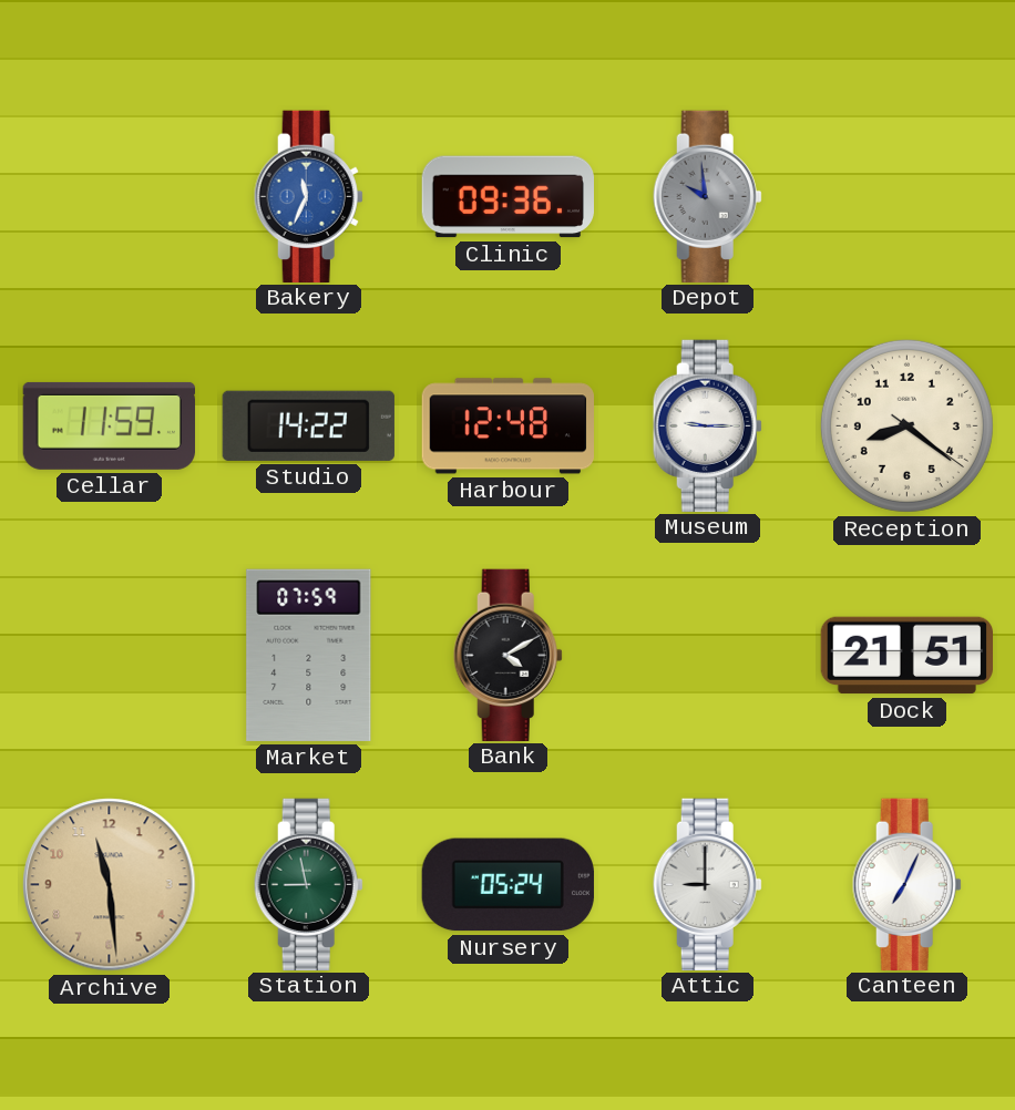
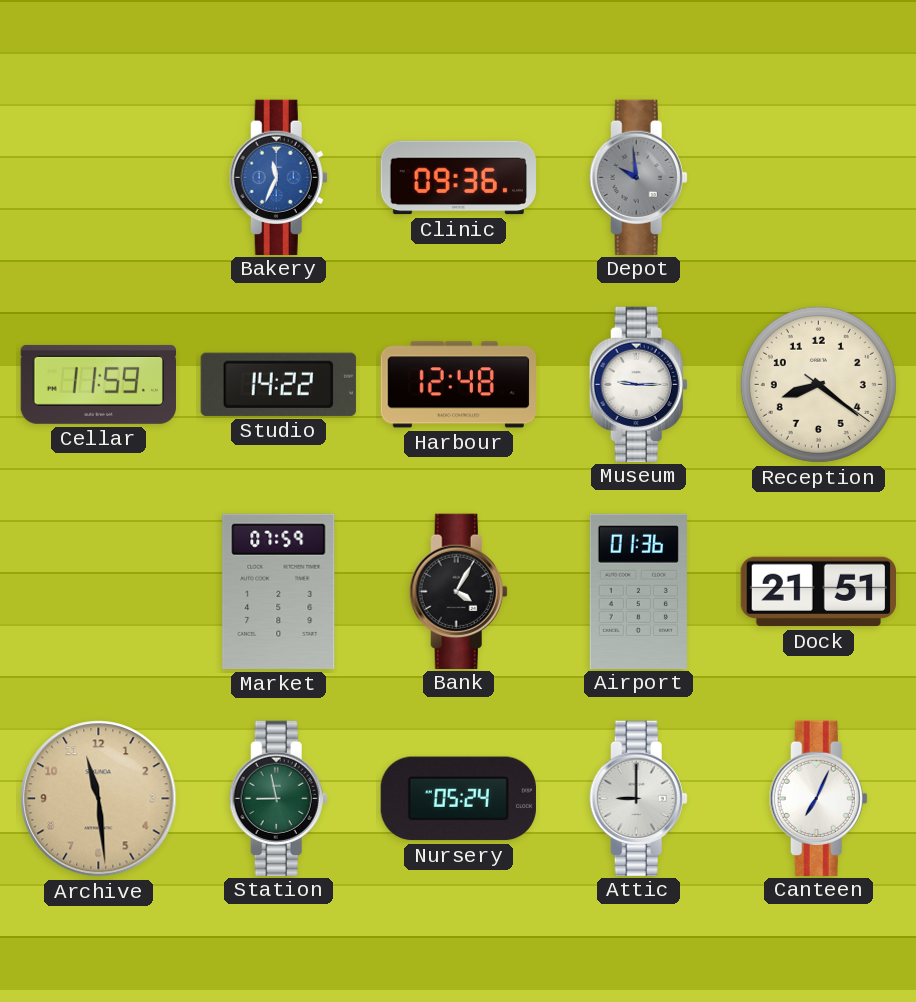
Bank: 4:10 -> 4:05
Airport: none -> 01:36
